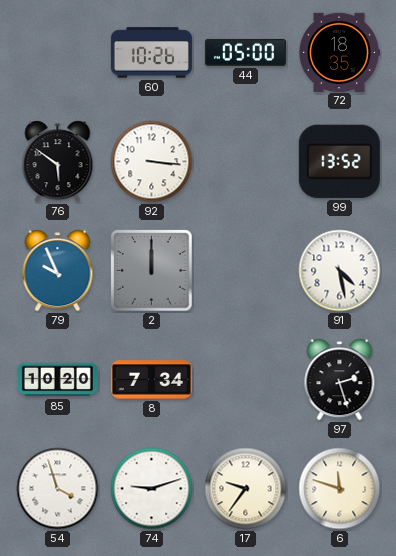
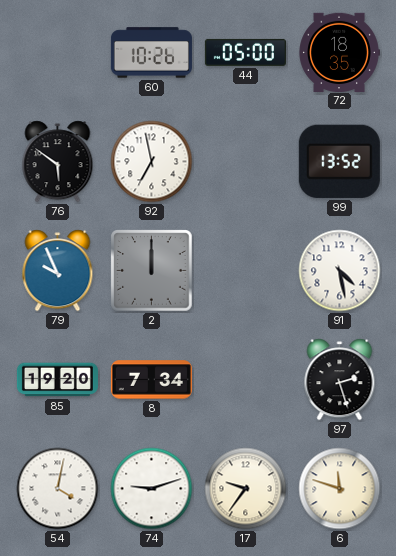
92: 3:16 -> 6:58
85: 10:20 -> 19:20
54: 3:57 -> 4:02
